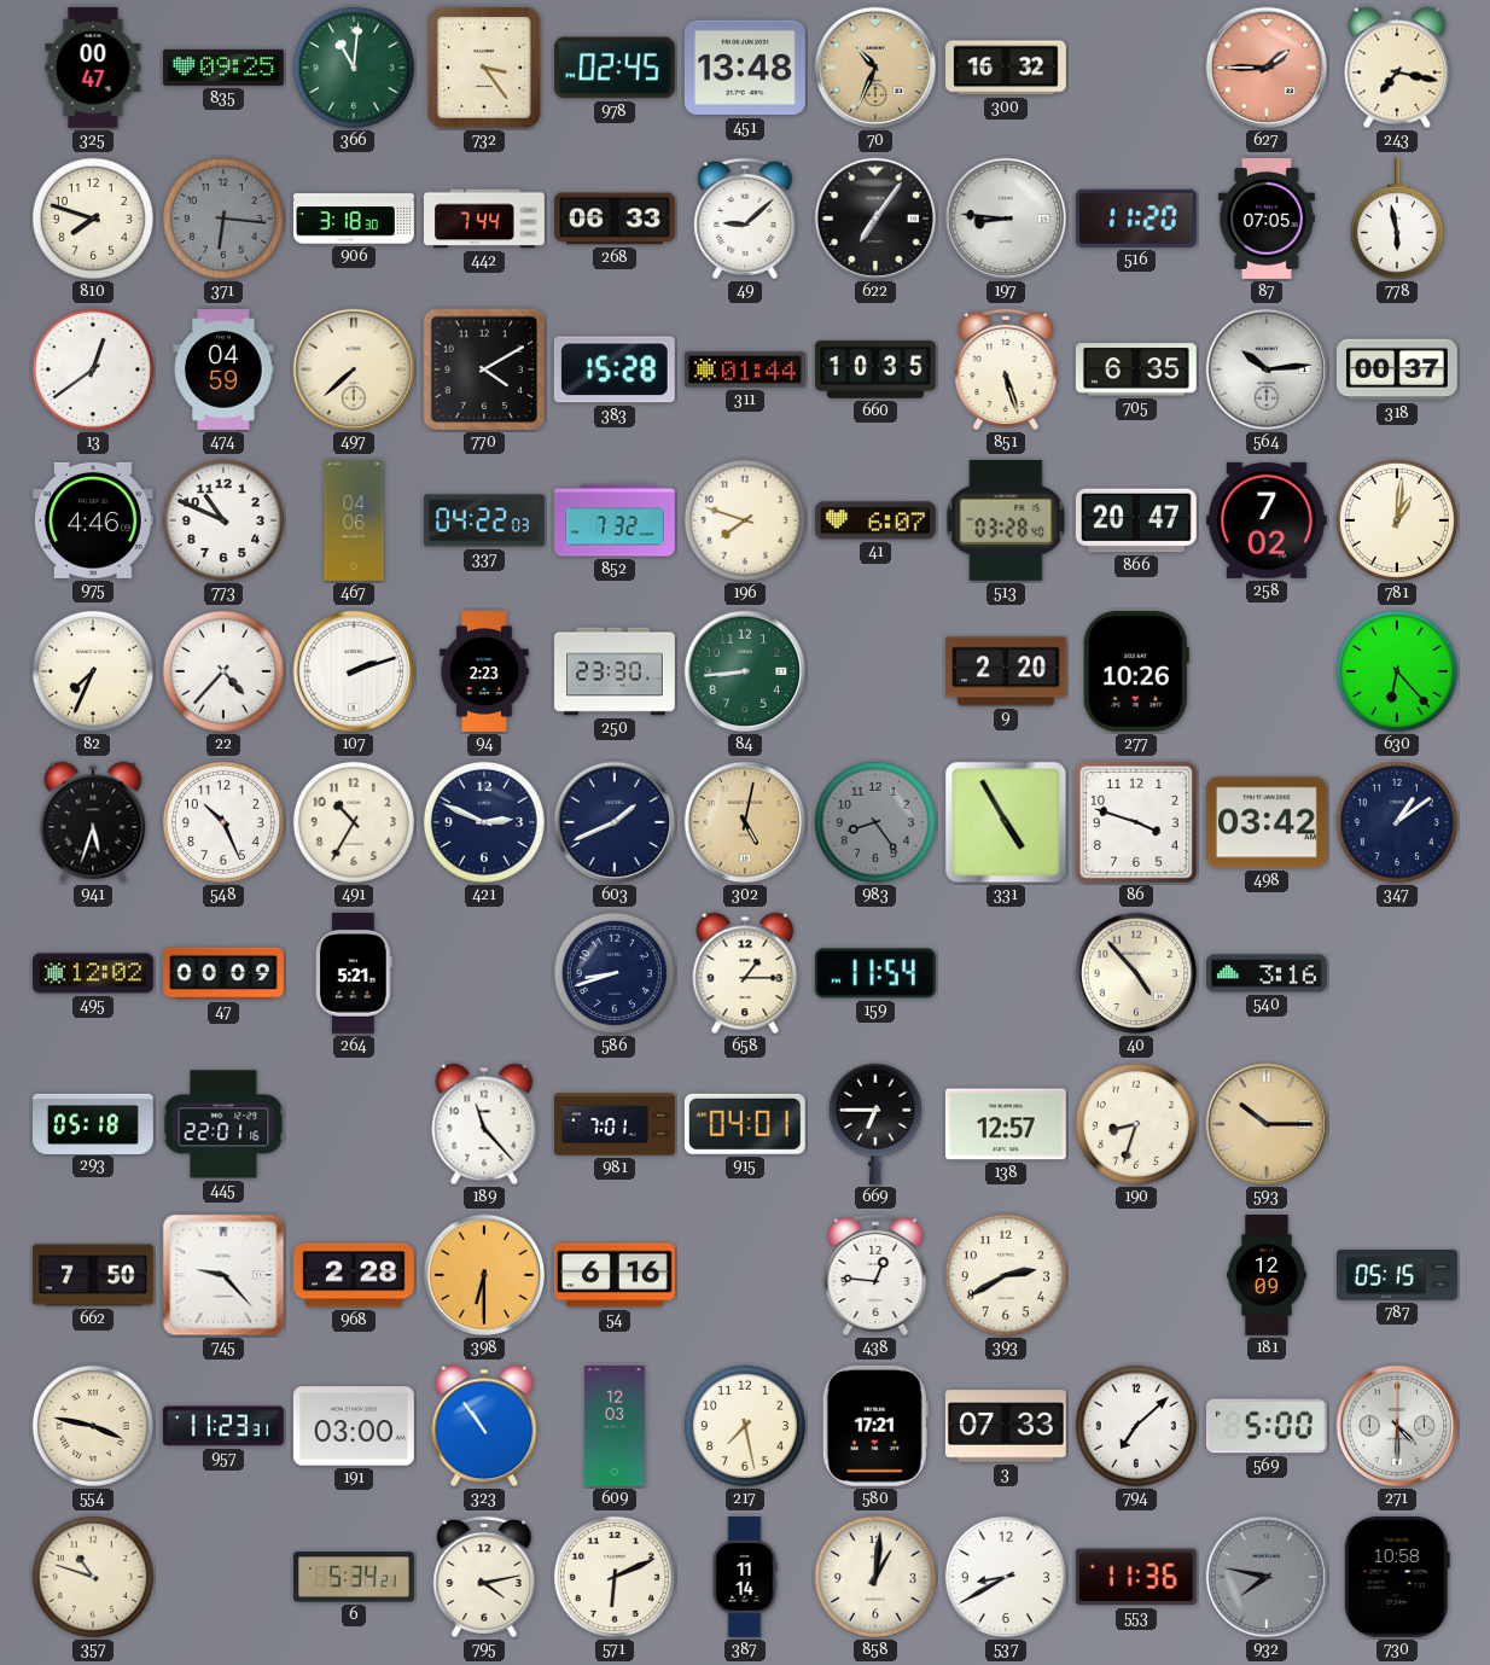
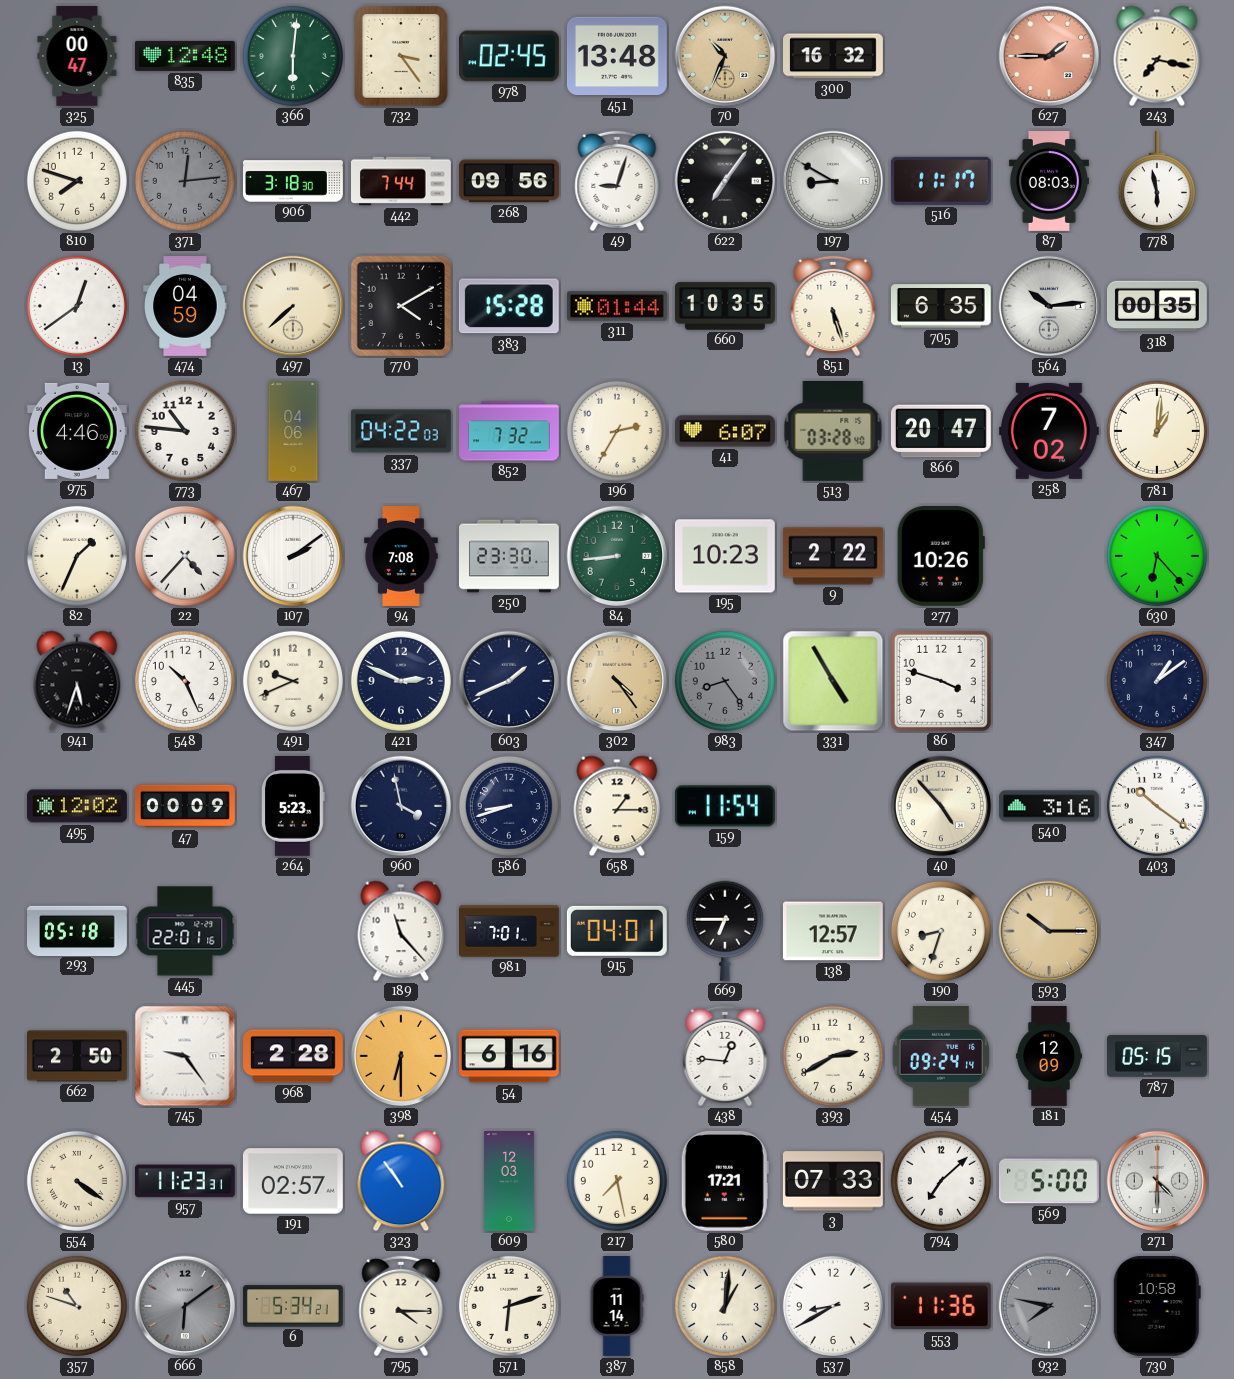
835: 09:25 -> 12:48
366: 11:01 -> 6:01
371: 6:16 -> 12:14
268: 06:33 -> 09:56
49: 9:08 -> 9:03
197: 8:46 -> 8:50
516: 11:20 -> 11:17
87: 07:05 -> 08:03
318: 00:37 -> 00:35
773: 10:49 -> 10:46
196: 7:48 -> 2:35
82: 7:34 -> 1:34
107: 2:12 -> 2:09
94: 2:23 -> 7:08
195: none -> 10:23
9: 2:20 -> 2:22
491: 10:35 -> 9:41
302: 5:02 -> 4:24
498: 03:42 -> none
264: 5:21 -> 5:23
960: none -> 3:58
403: none -> 10:21
662: 7:50 -> 2:50
745: 9:23 -> 9:24
454: none -> 09:24
554: 3:47 -> 4:21
191: 03:00 -> 02:57
666: none -> 6:09
795: 4:13 -> 4:15
571: 6:11 -> 6:12
